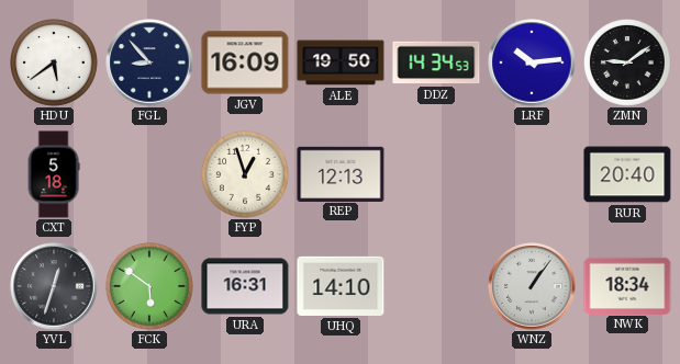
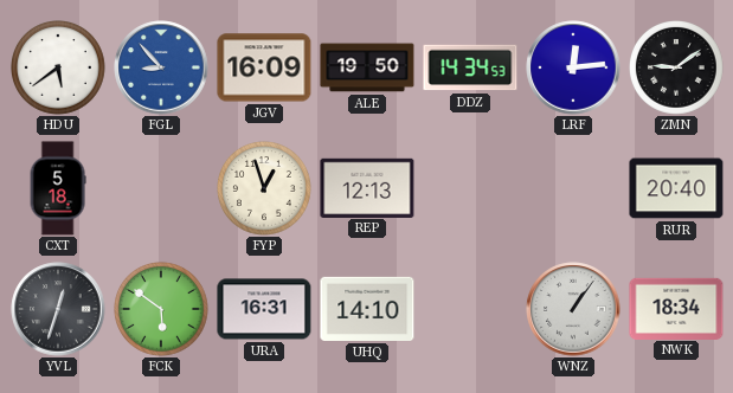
FGL dial: navy -> blue
LRF: 10:14 -> 12:14
